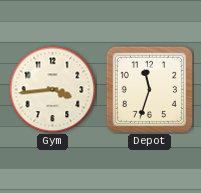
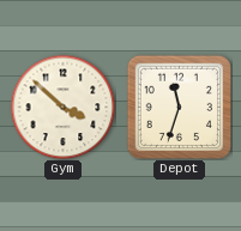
Gym: 3:44 -> 3:52
